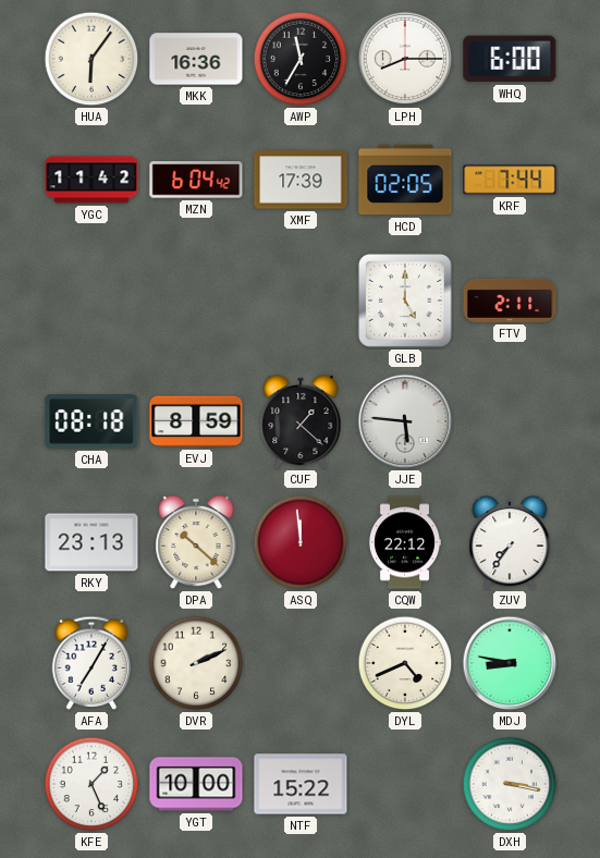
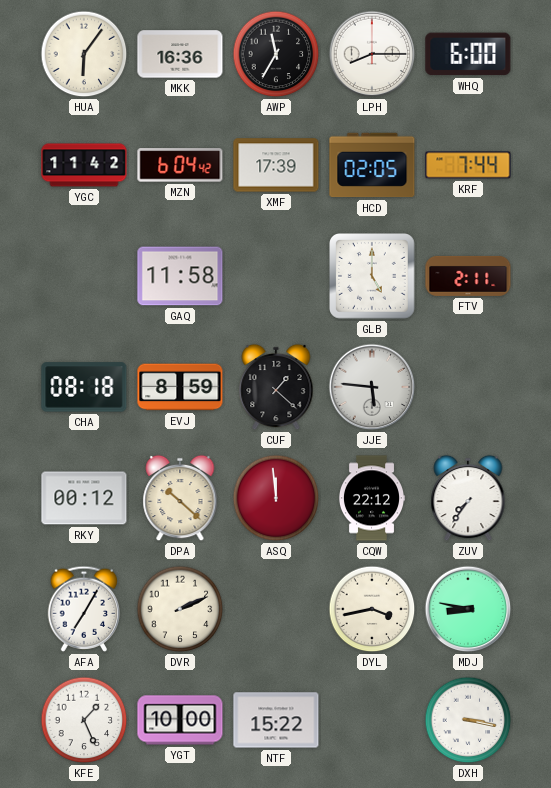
GAQ: none -> 11:58
RKY: 23:13 -> 00:12
DYL: 4:41 -> 3:43
